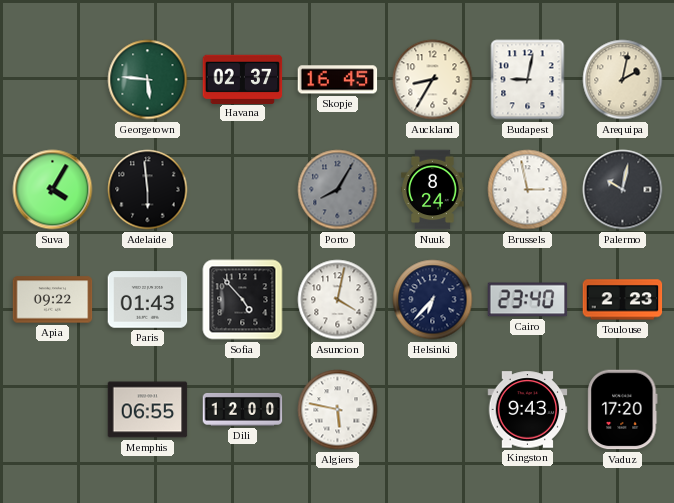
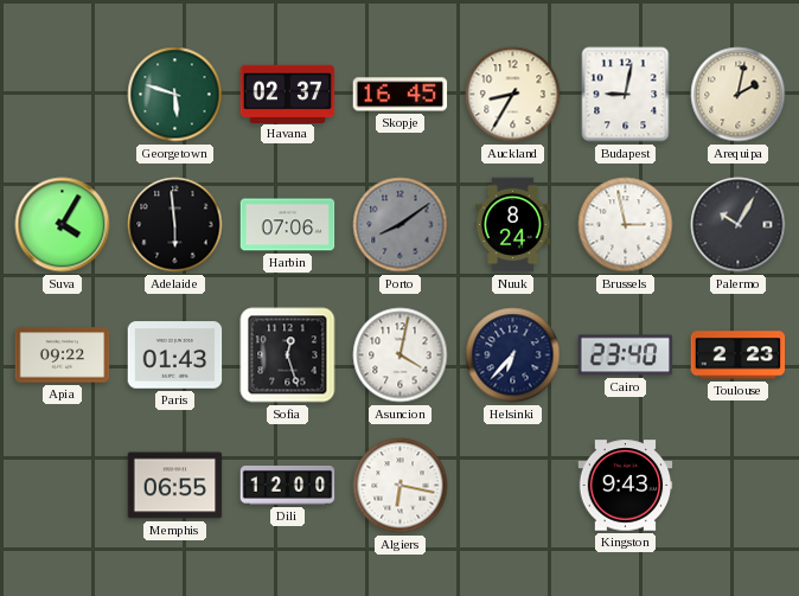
Georgetown: 5:46 -> 5:48
Harbin: none -> 07:06
Porto: 8:05 -> 8:09
Palermo: 10:02 -> 10:05
Sofia: 4:53 -> 12:27
Algiers: 5:47 -> 6:17
Vaduz: 17:20 -> none
